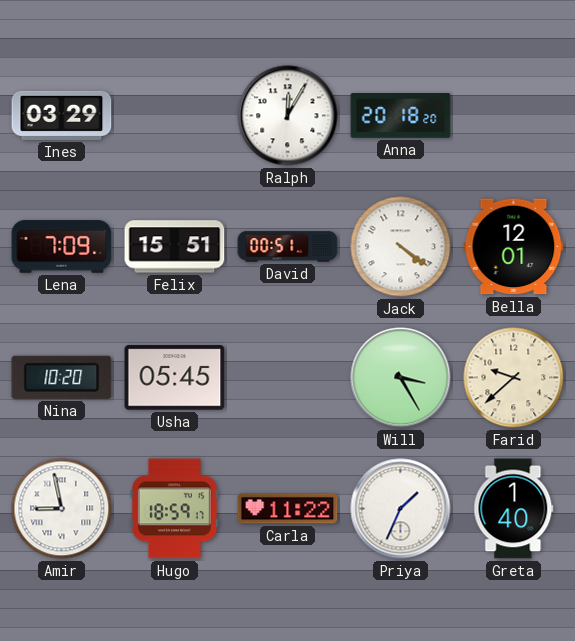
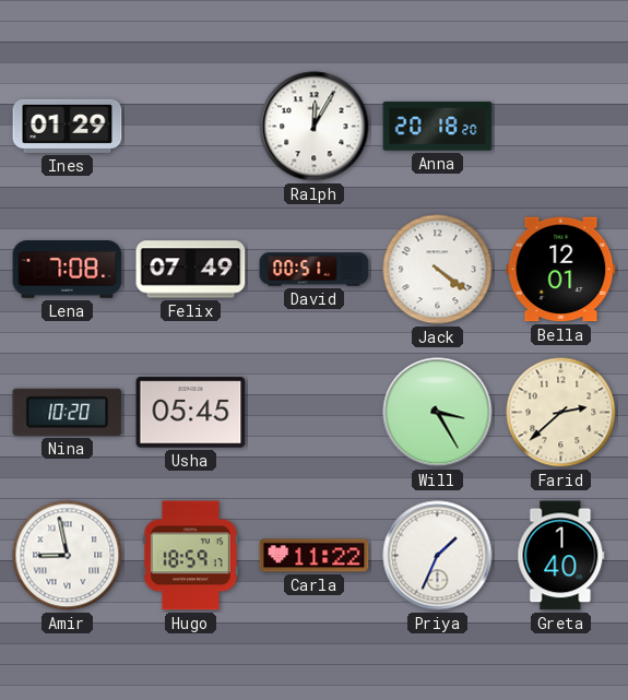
Ines: 03:29 -> 01:29
Lena: 7:09 -> 7:08
Felix: 15:51 -> 07:49
Farid: 9:38 -> 2:38
